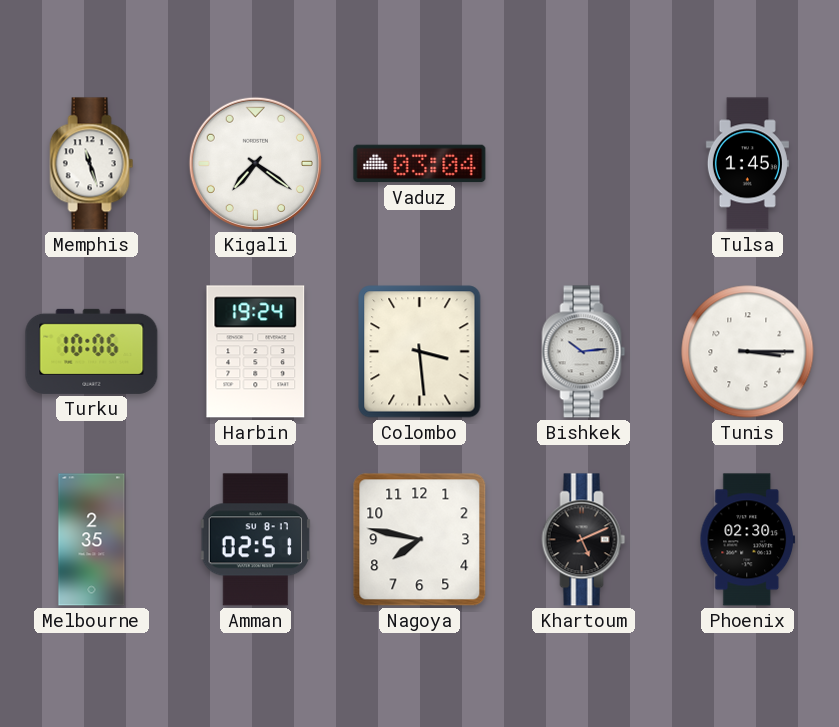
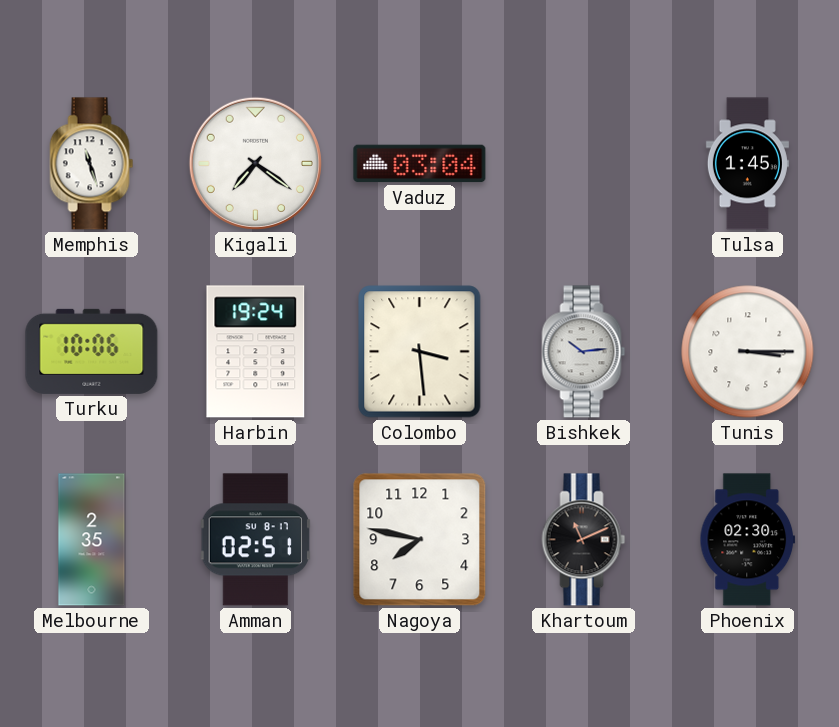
Khartoum: 5:11 -> 11:11
